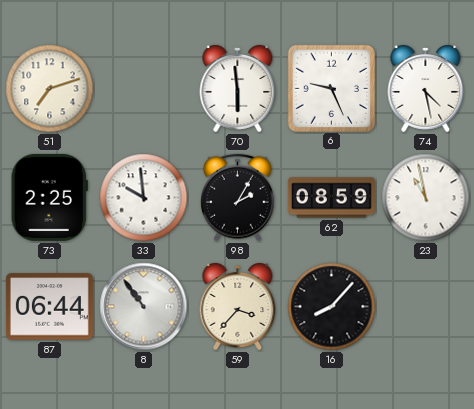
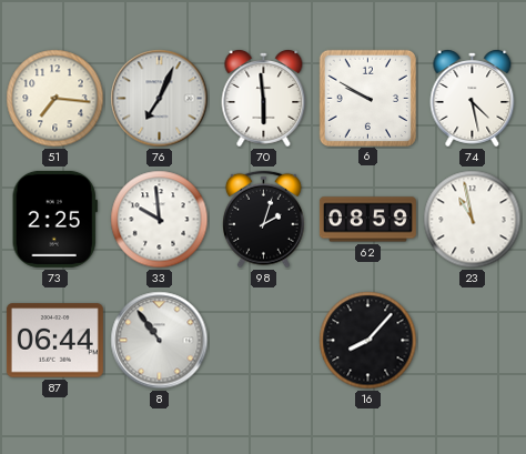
51: 7:12 -> 7:16
76: none -> 7:04
6: 9:26 -> 9:50
98: 2:05 -> 2:03
59: 3:37 -> none
